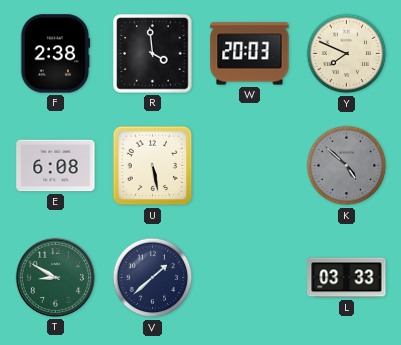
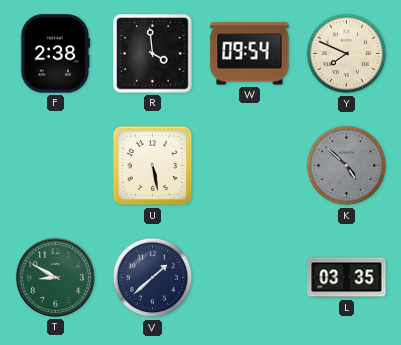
W: 20:03 -> 09:54
E: 6:08 -> none
L: 03:33 -> 03:35
